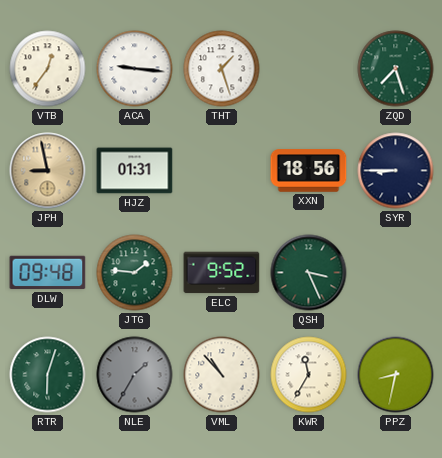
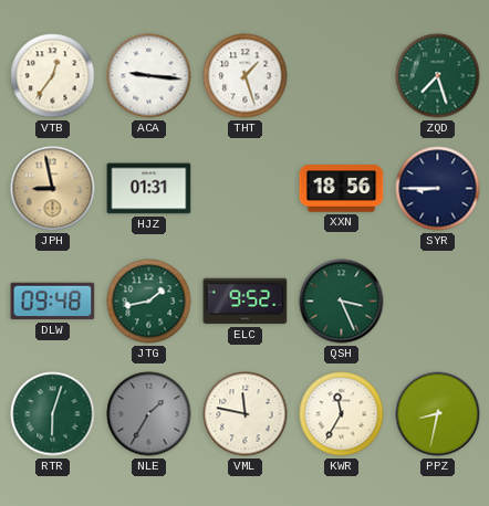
JTG: 1:46 -> 1:43
VML: 10:53 -> 11:47
